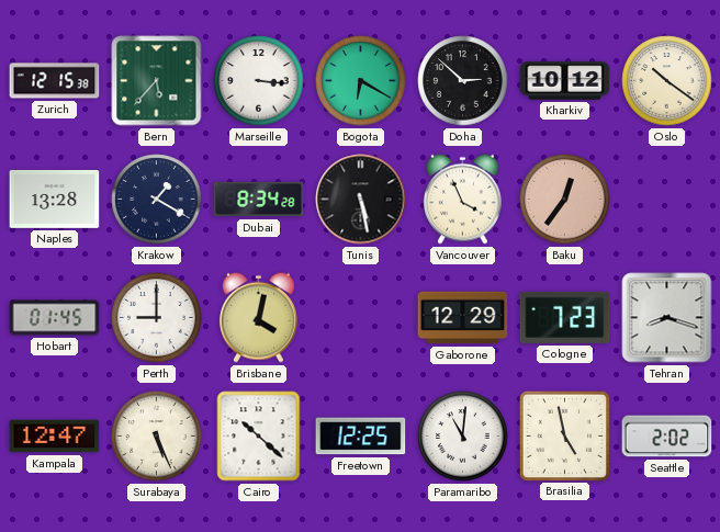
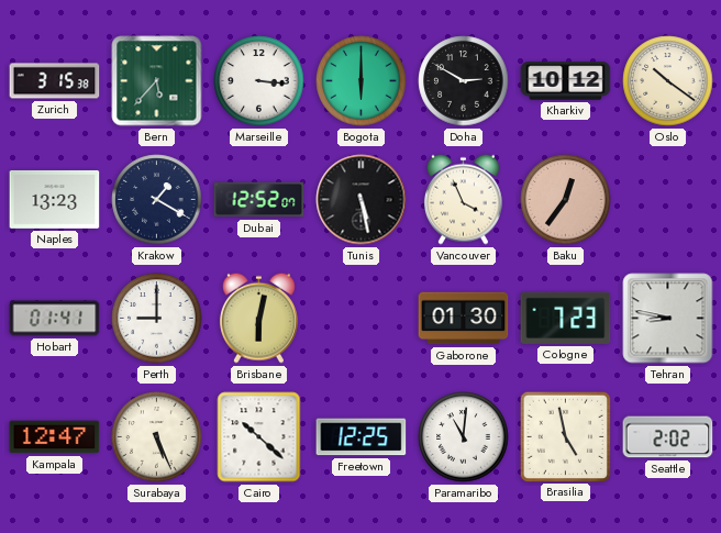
Zurich: 12:15 -> 3:15
Bogota: 6:20 -> 6:00
Doha: 2:52 -> 2:50
Naples: 13:28 -> 13:23
Dubai: 8:34 -> 12:52
Hobart: 01:45 -> 01:41
Brisbane: 4:02 -> 6:02
Gaborone: 12:29 -> 01:30
Tehran: 8:18 -> 8:47
